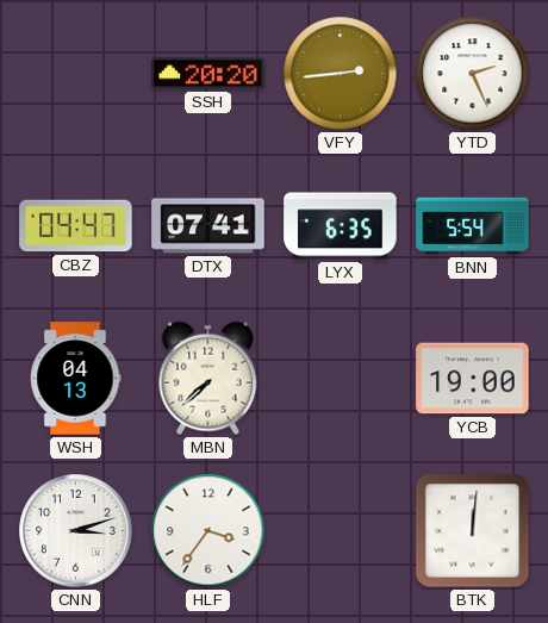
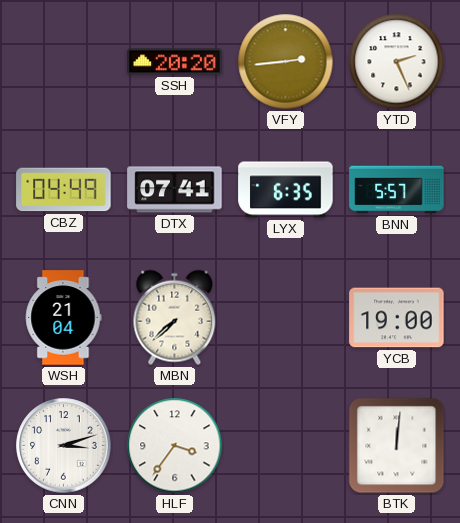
CBZ: 04:47 -> 04:49
BNN: 5:54 -> 5:57
WSH: 04:13 -> 21:04
